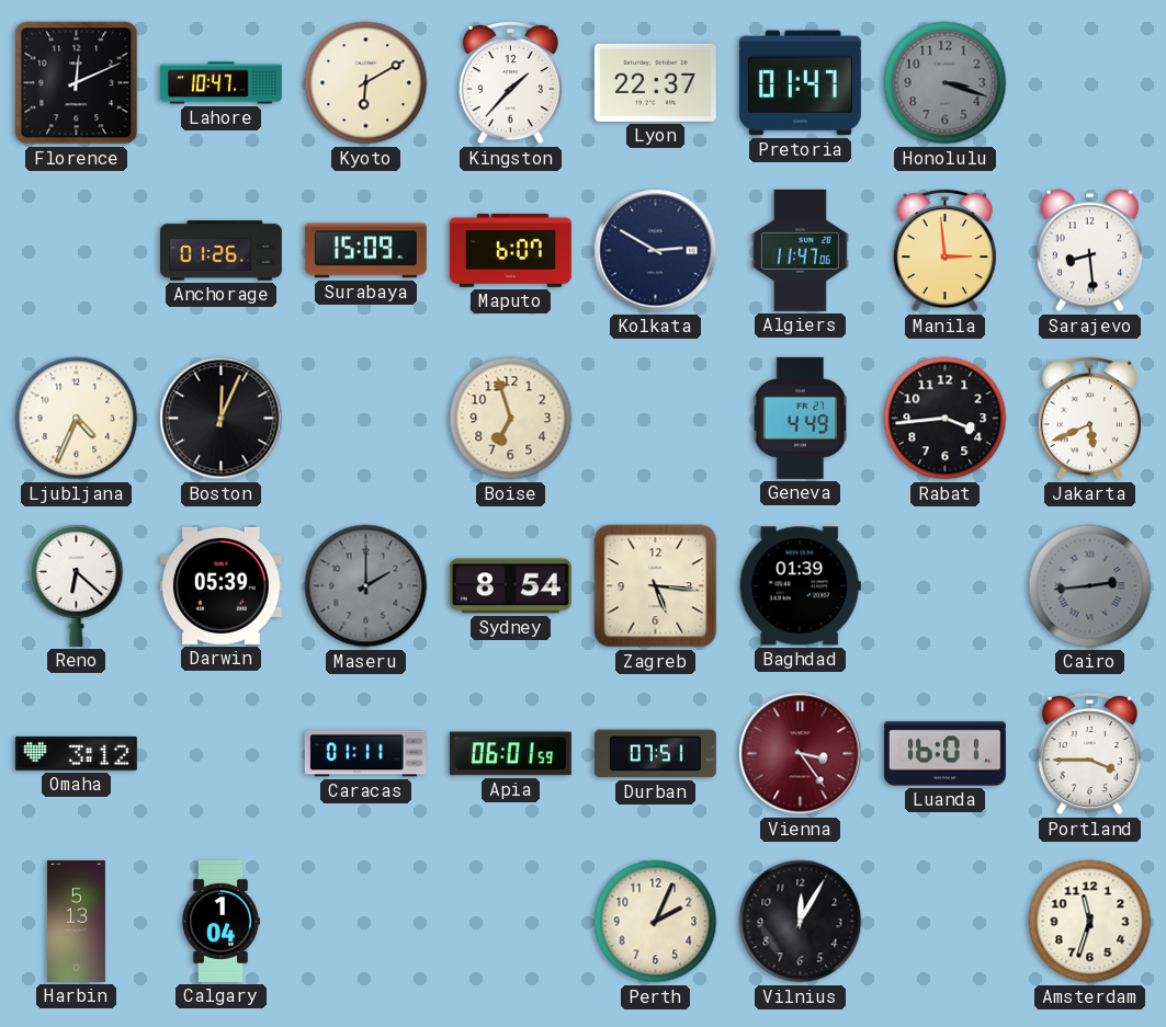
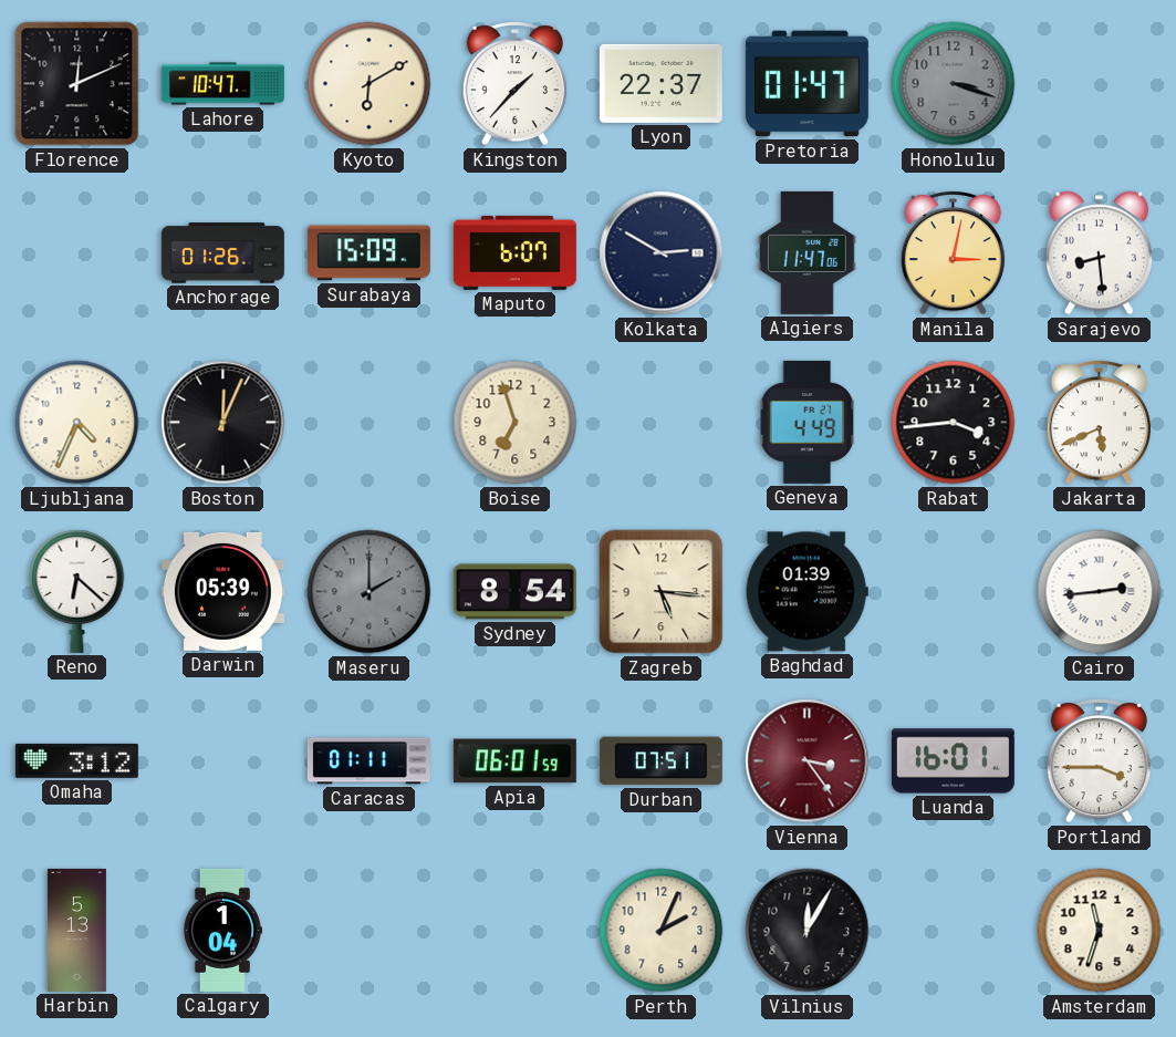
Manila: 2:59 -> 3:02
Cairo dial: grey -> white
